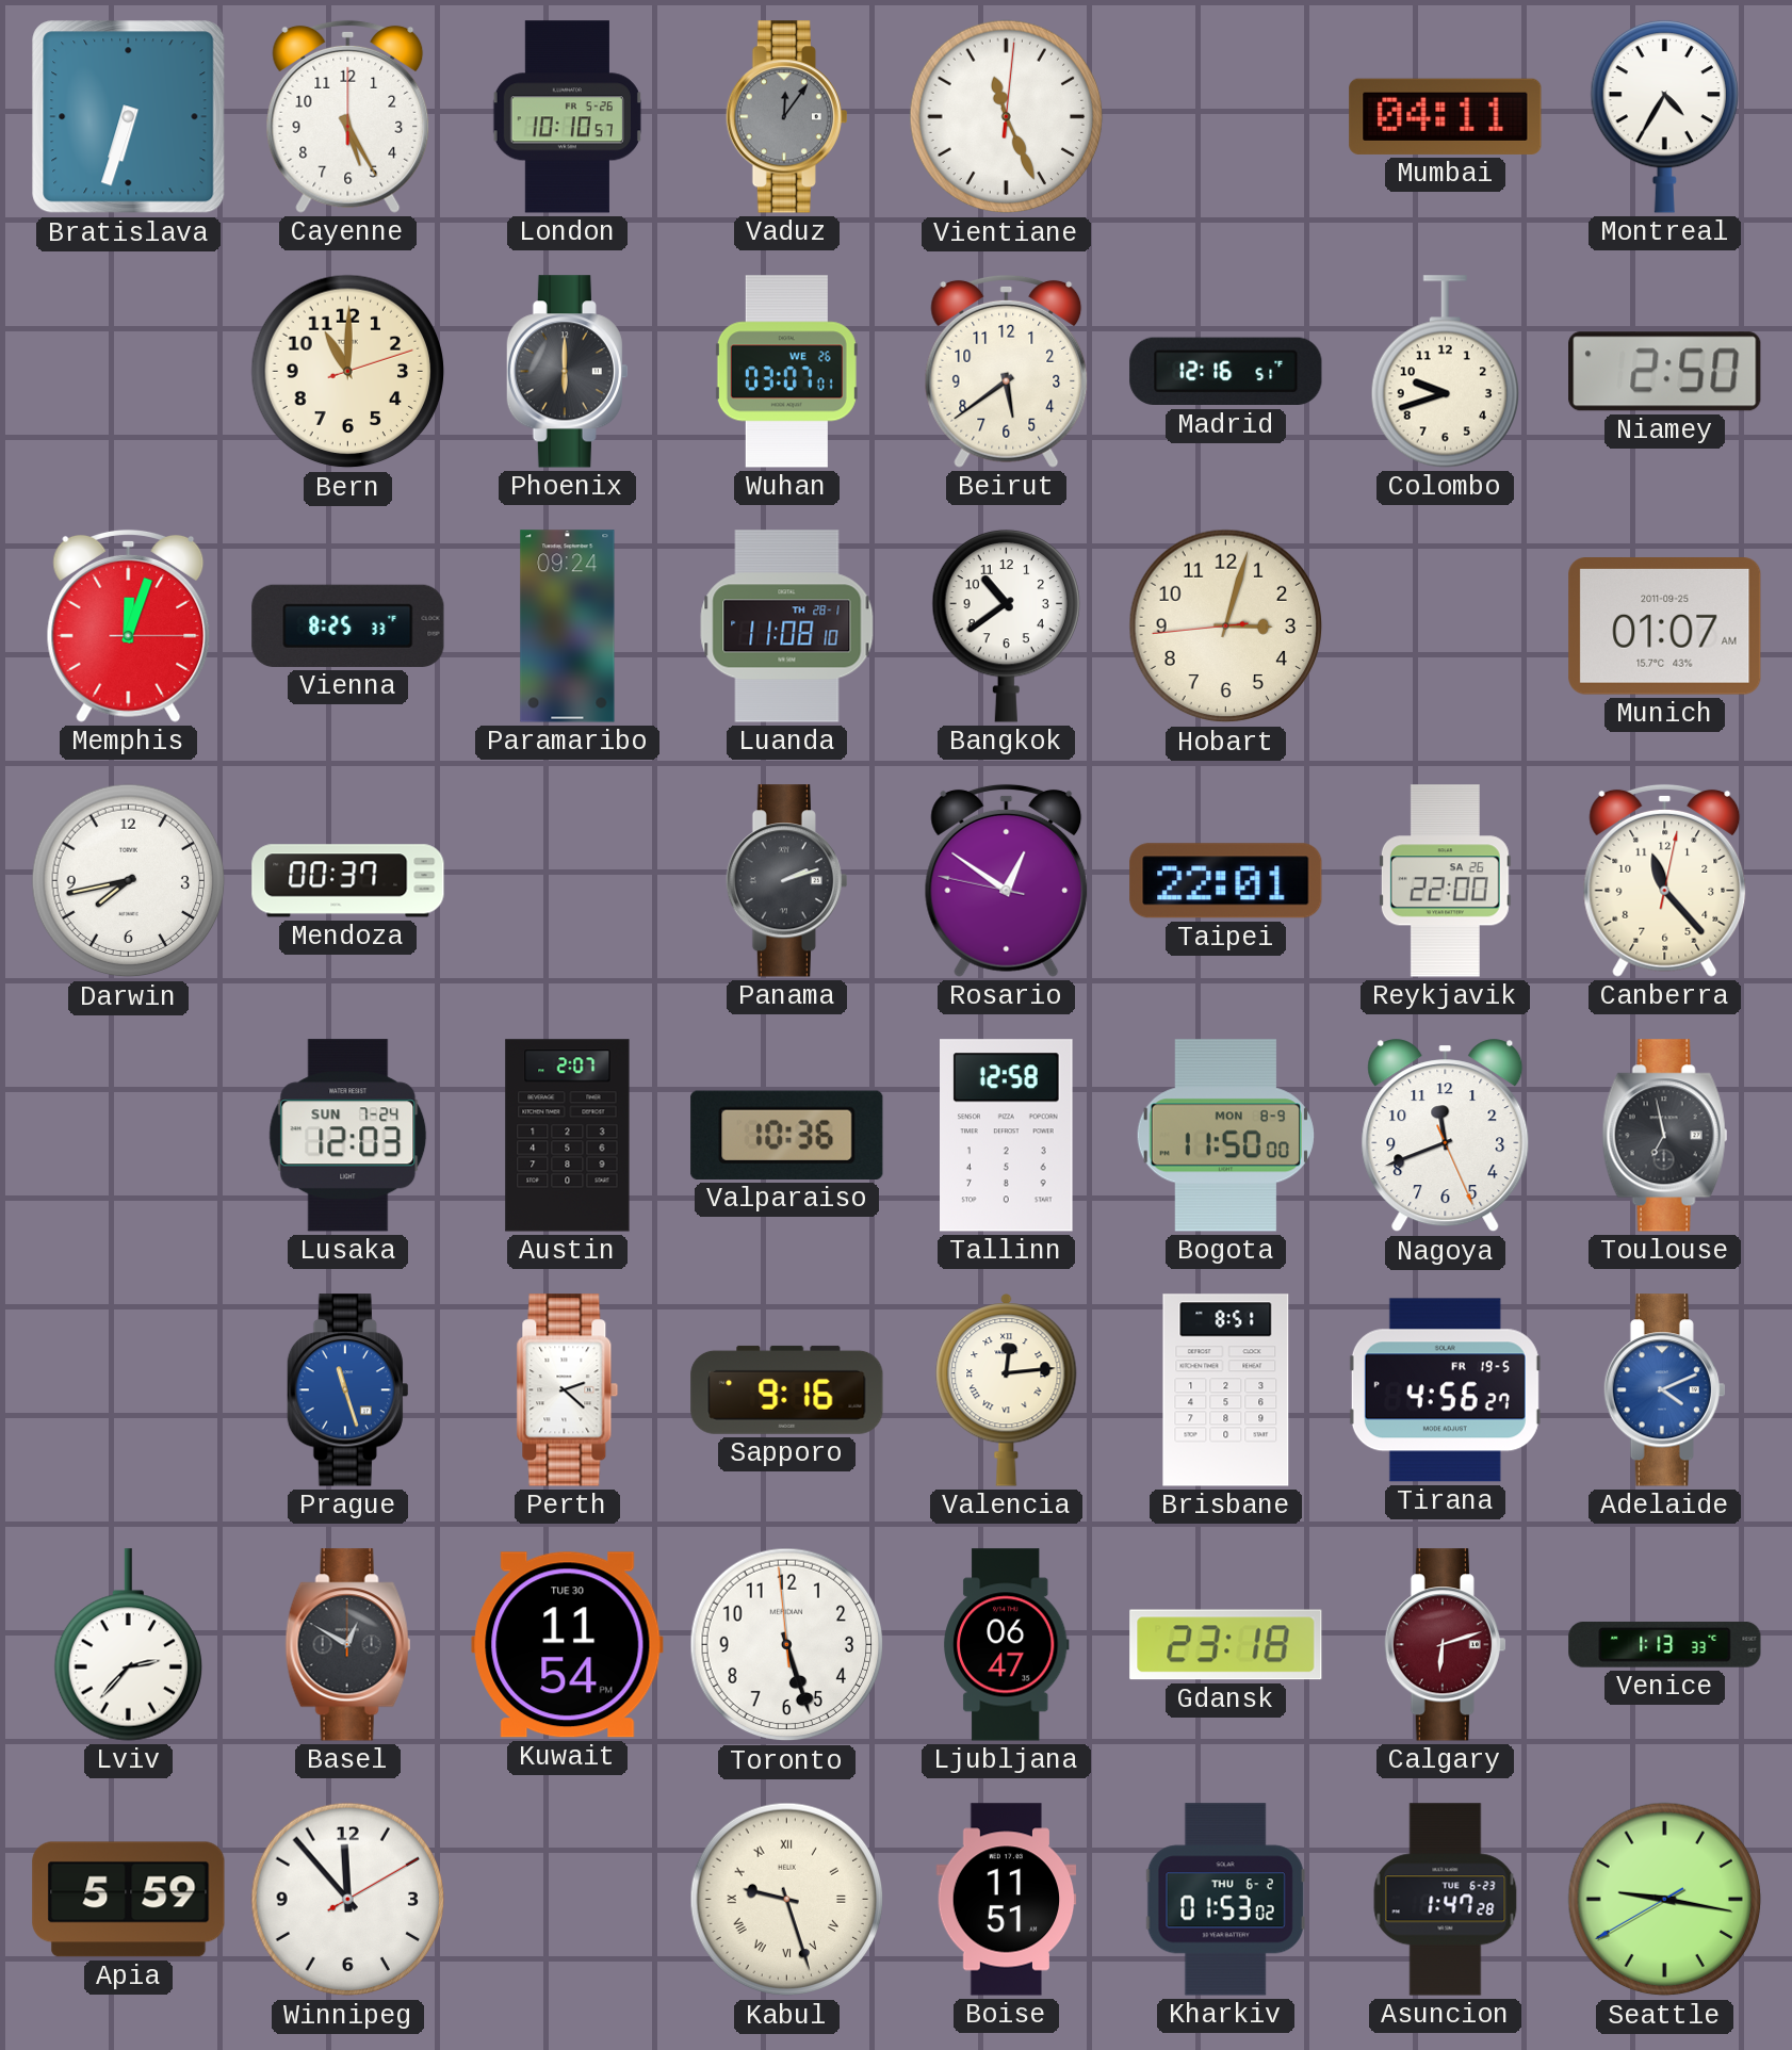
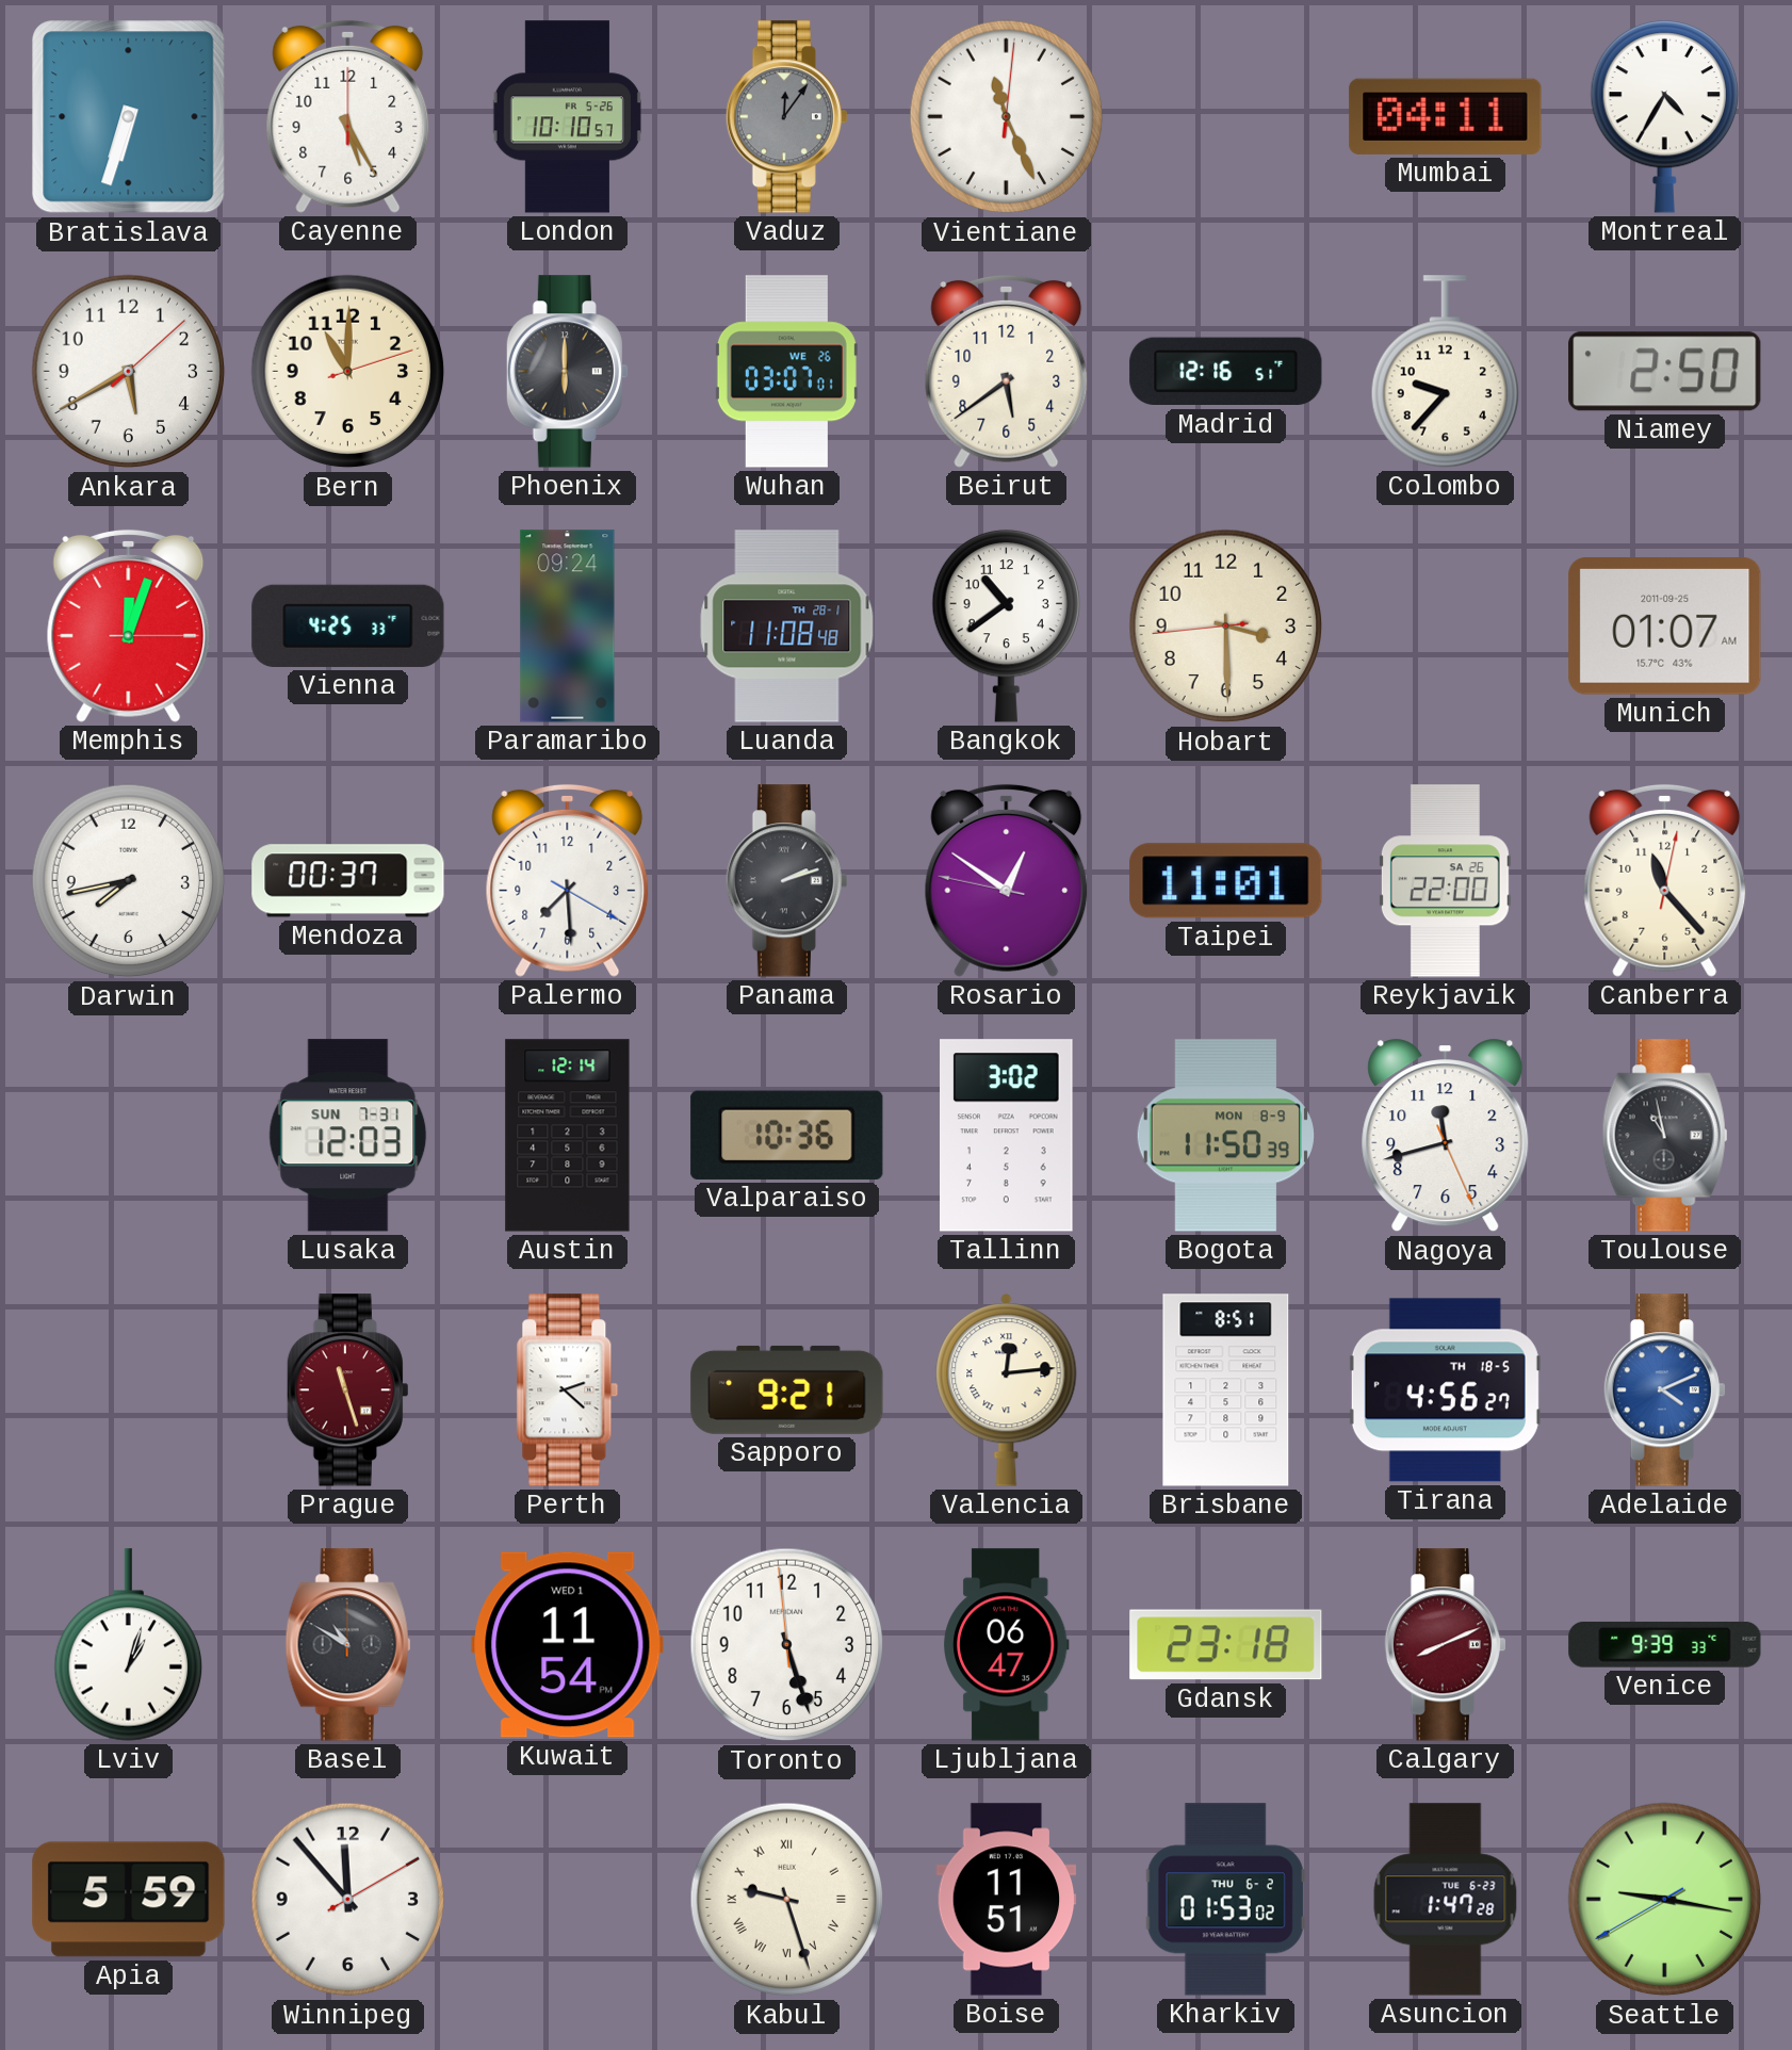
Ankara: none -> 5:40
Colombo: 9:42 -> 9:37
Vienna: 8:25 -> 4:25
Luanda: 11:08:10 -> 11:08:48
Hobart: 3:02 -> 3:29
Palermo: none -> 7:29
Taipei: 22:01 -> 11:01
Lusaka date: SUN 7-24 -> SUN 7-31
Austin: 2:07 -> 12:14
Tallinn: 12:58 -> 3:02
Bogota: 11:50:00 -> 11:50:39
Nagoya: 11:41 -> 11:42
Toulouse: 6:58 -> 10:58
Prague dial: blue -> burgundy
Sapporo: 9:16 -> 9:21
Tirana date: FR 19-5 -> TH 18-5
Lviv: 2:37 -> 1:03
Basel: 12:50 -> 10:50
Kuwait date: TUE 30 -> WED 1
Calgary: 6:12 -> 8:11
Venice: 1:13 -> 9:39
